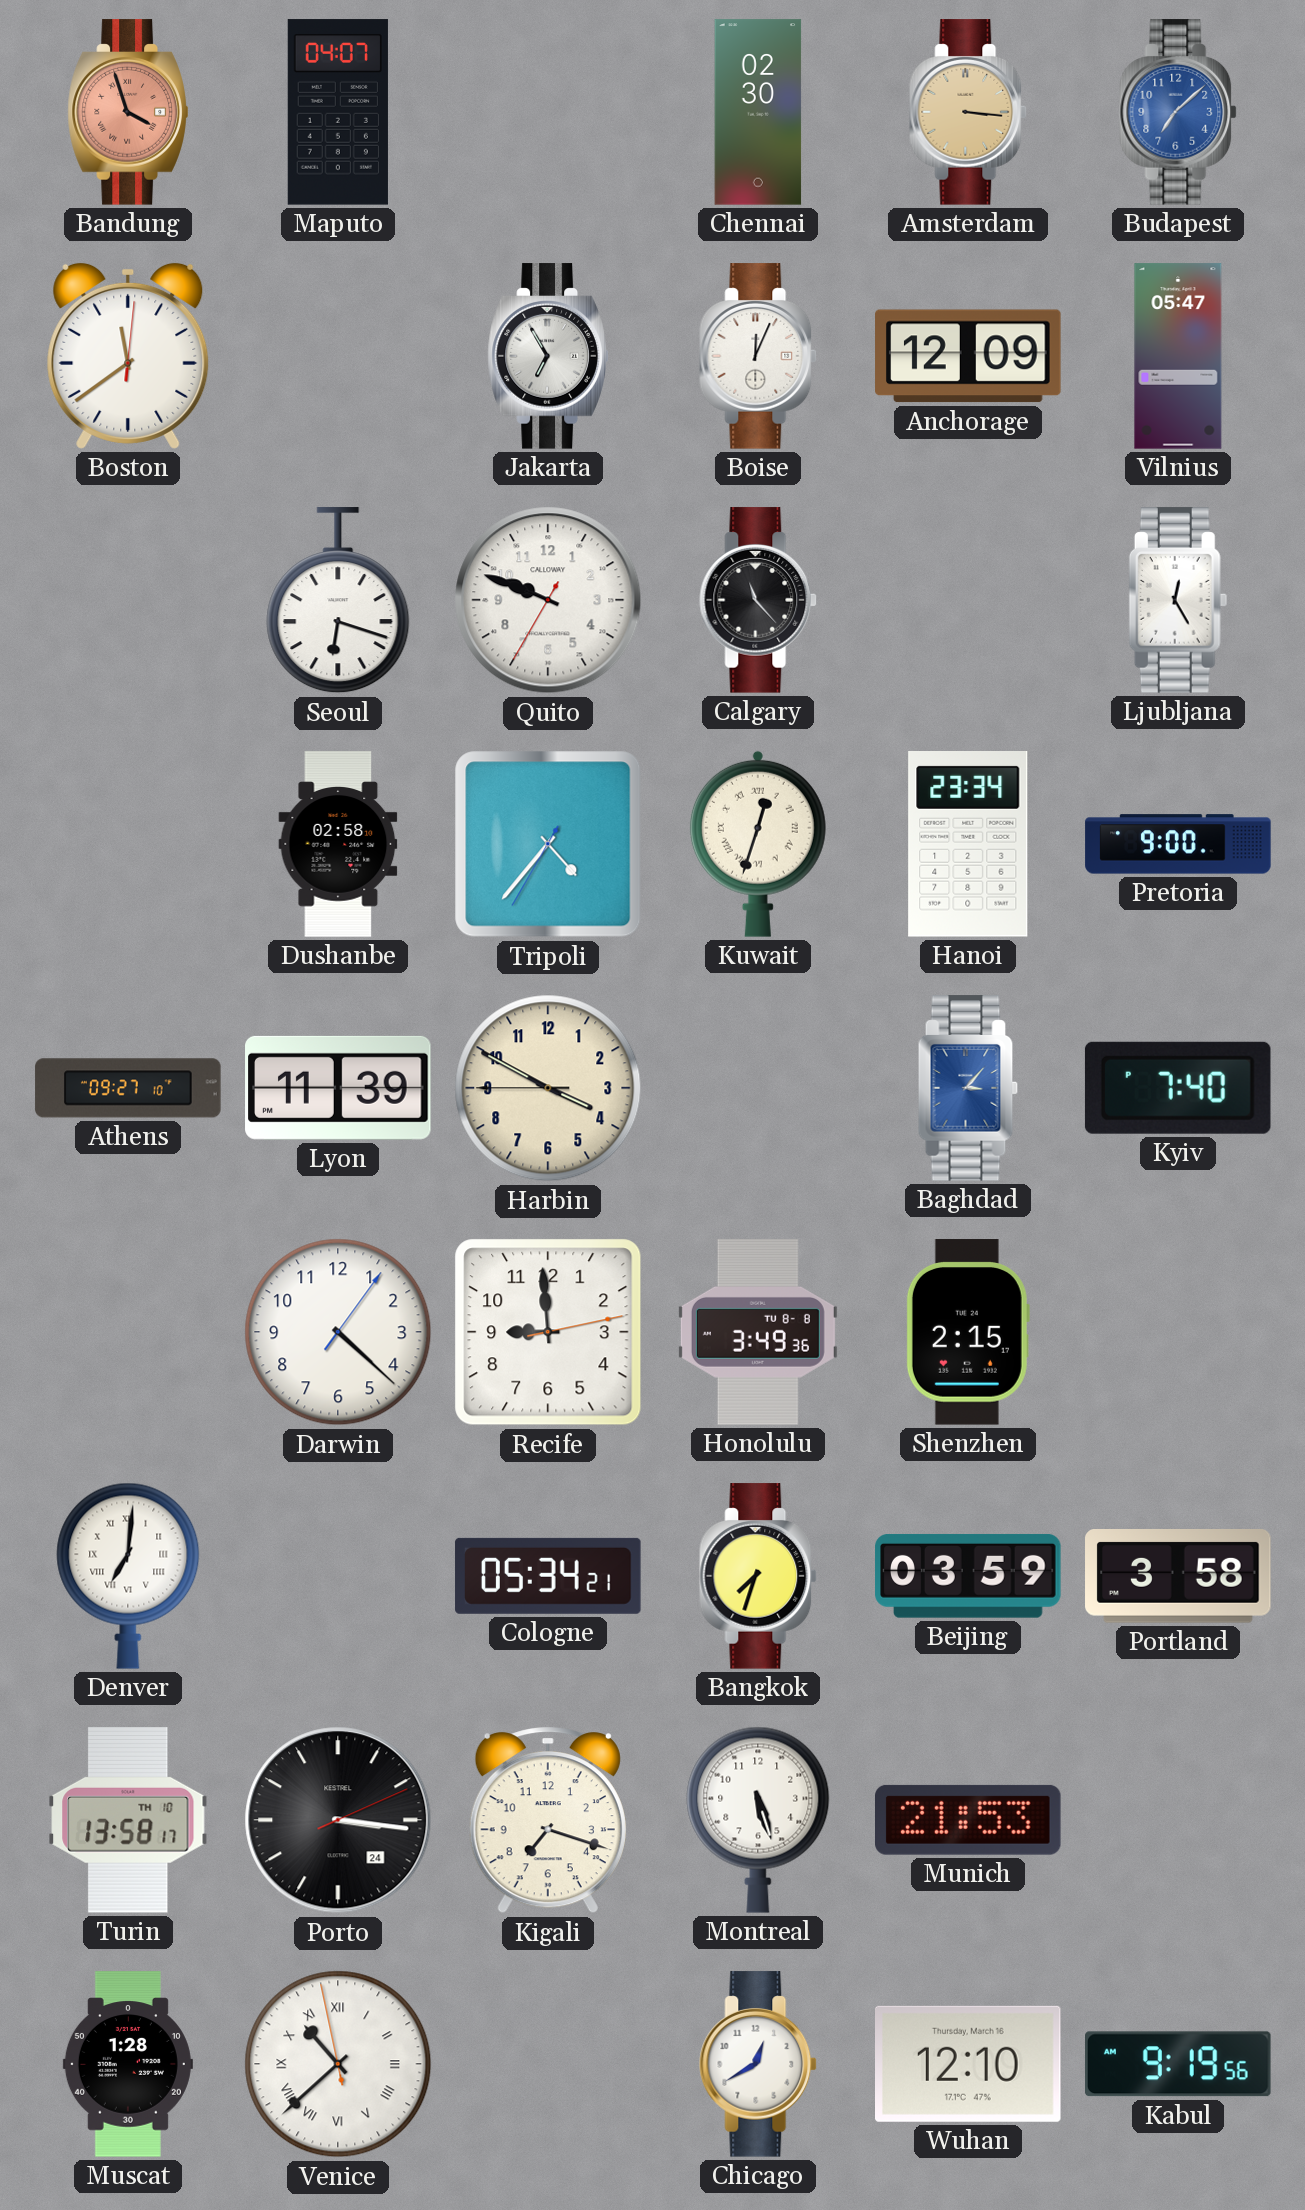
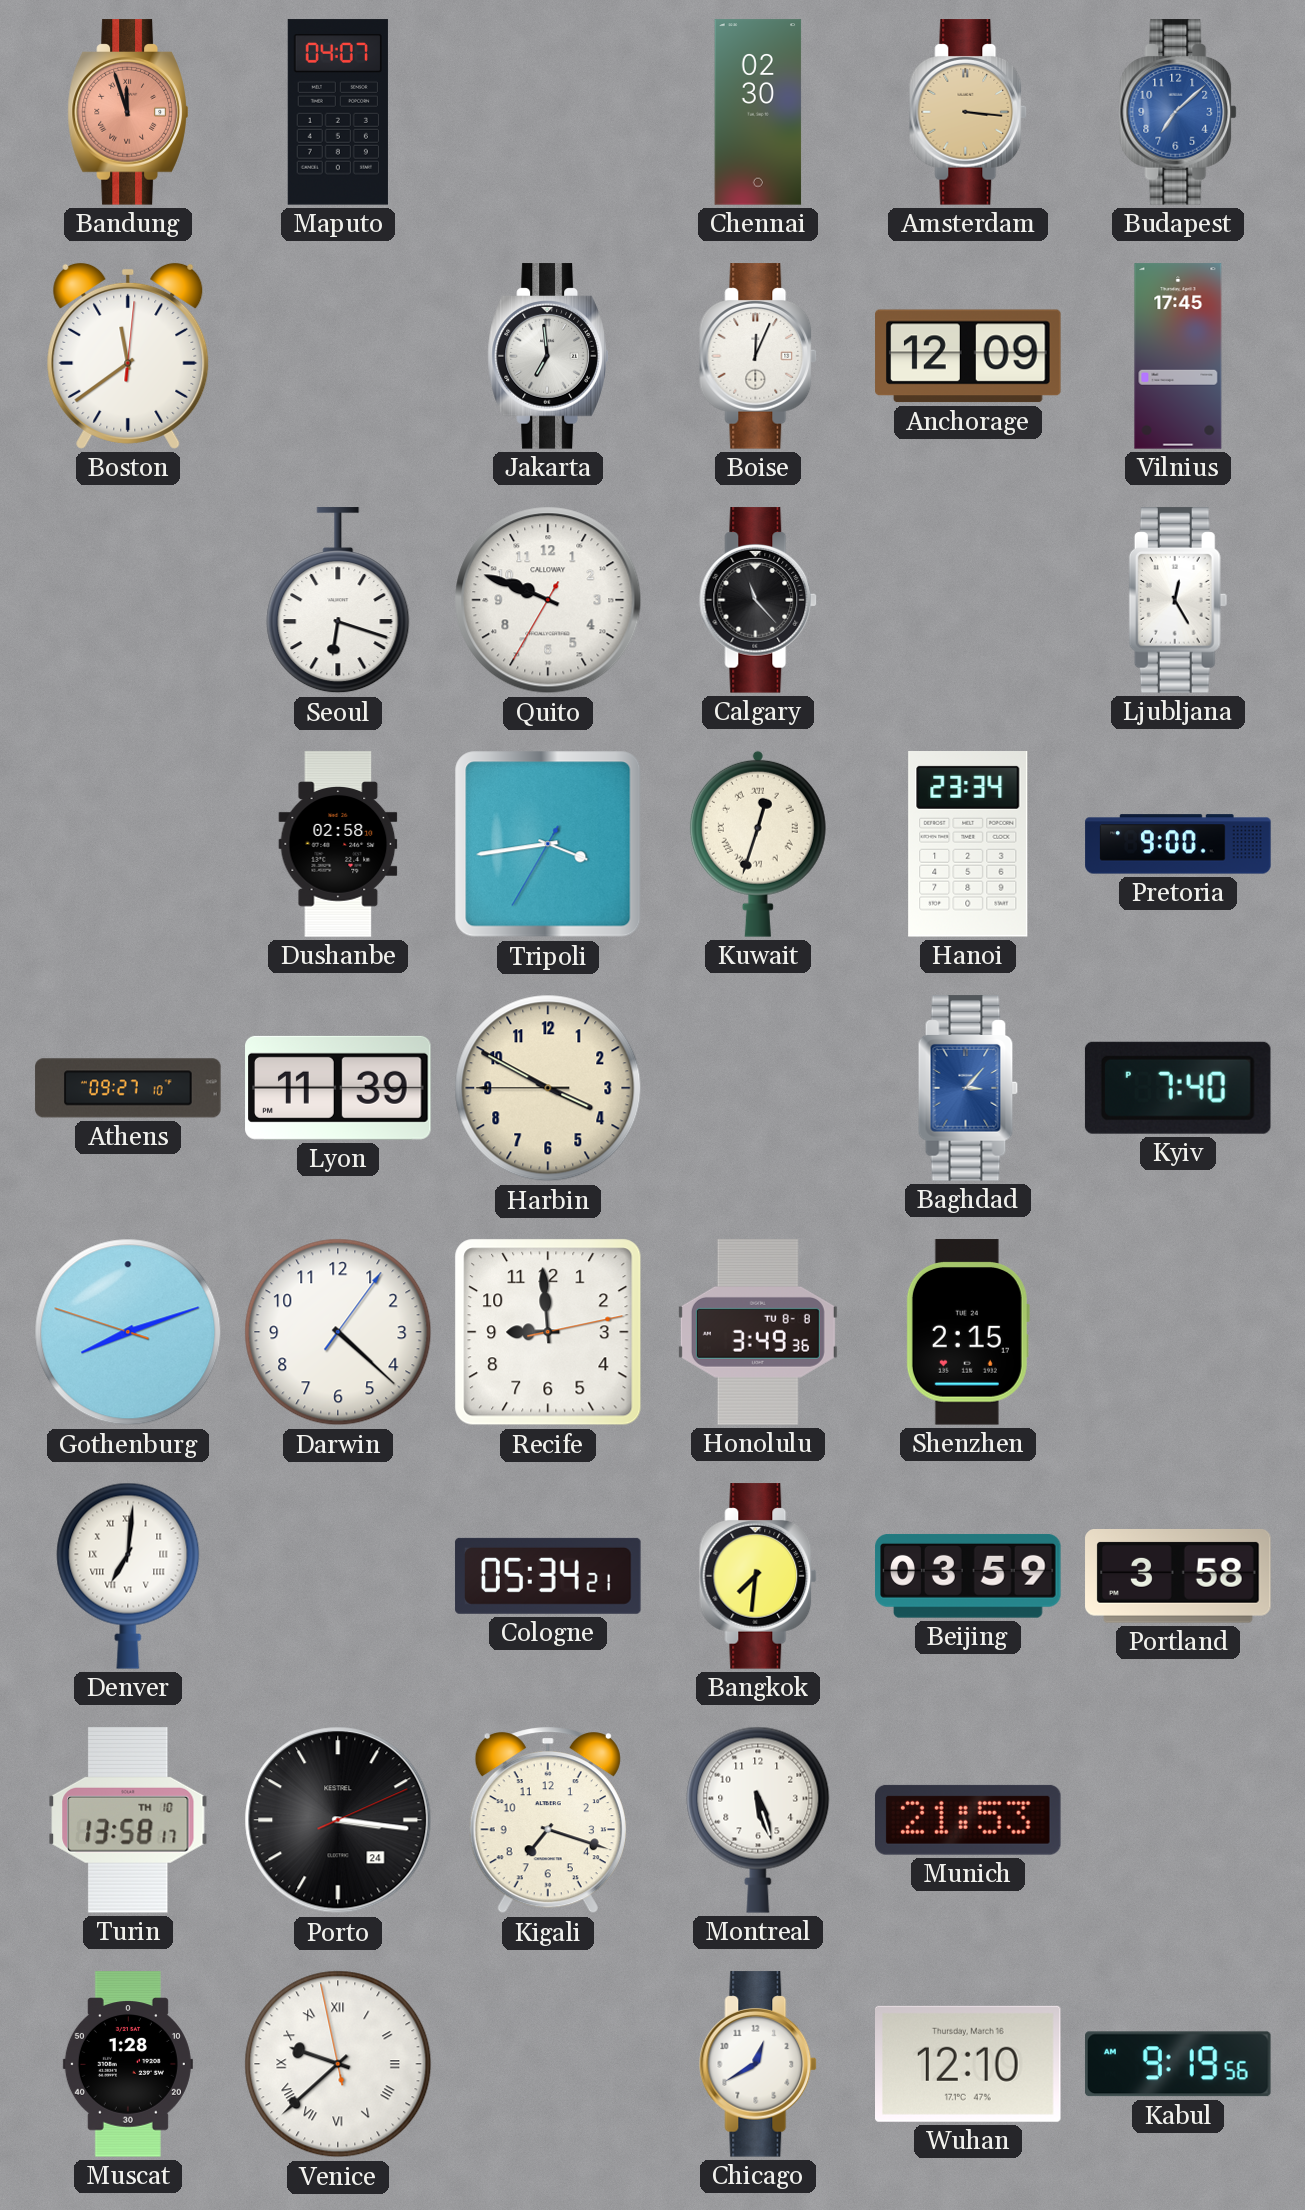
Bandung: 3:57 -> 11:57
Jakarta: 6:55 -> 6:59
Vilnius: 05:47 -> 17:45
Tripoli: 4:36 -> 3:43
Gothenburg: none -> 8:11
Bangkok: 7:33 -> 7:31
Venice: 10:37 -> 9:37
